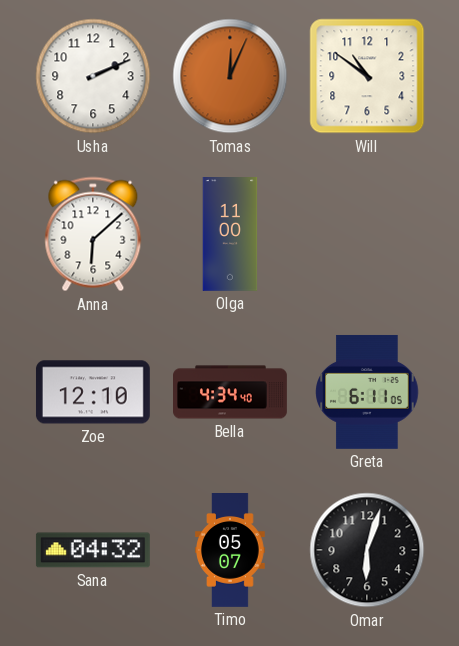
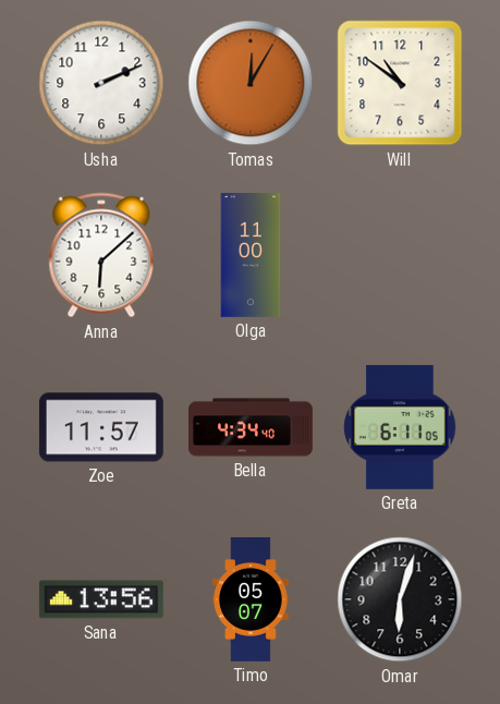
Tomas: 12:04 -> 12:05
Zoe: 12:10 -> 11:57
Sana: 04:32 -> 13:56
